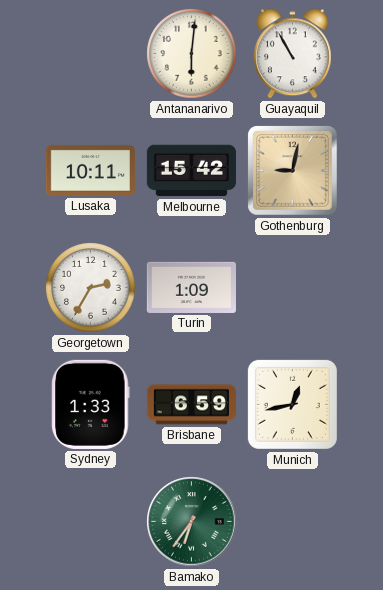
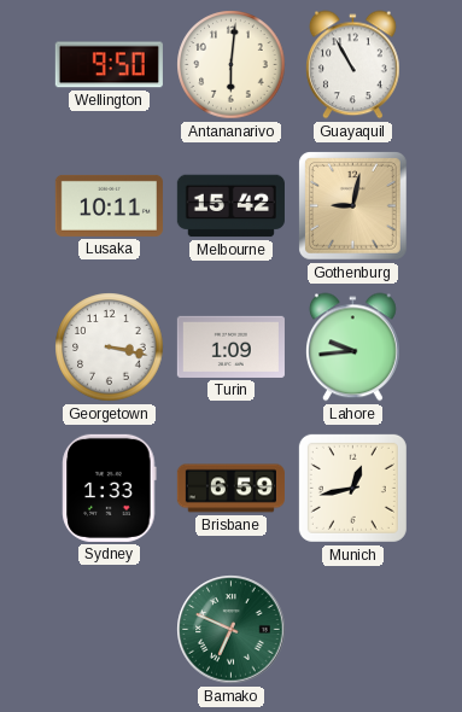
Wellington: none -> 9:50
Georgetown: 2:35 -> 3:17
Lahore: none -> 9:44
Bamako: 6:36 -> 6:49
